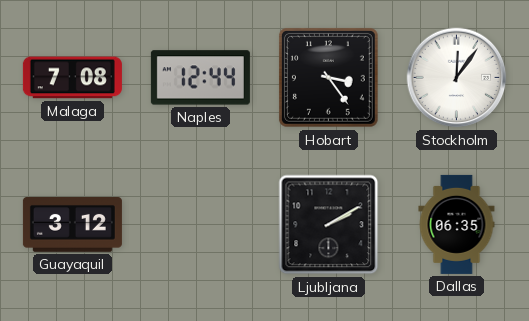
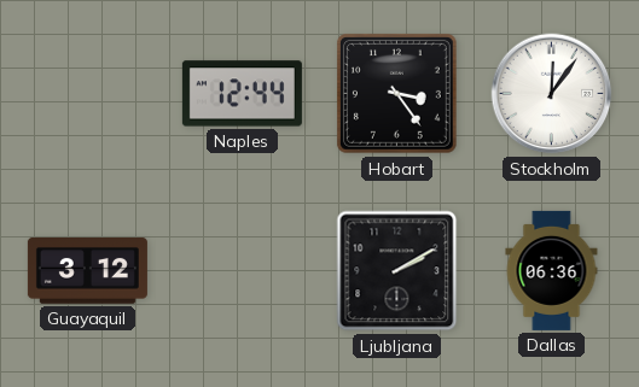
Malaga: 7:08 -> none
Dallas: 06:35 -> 06:36
